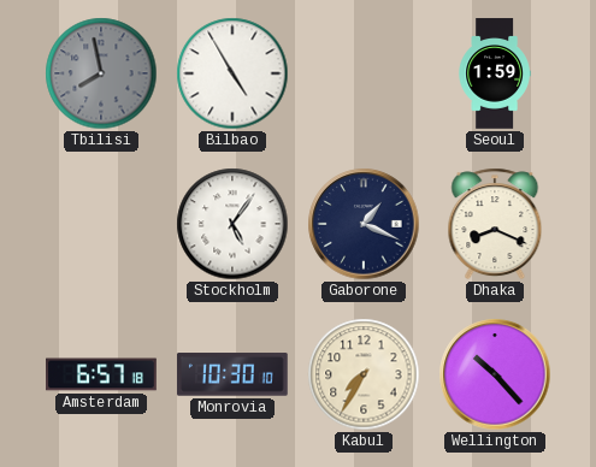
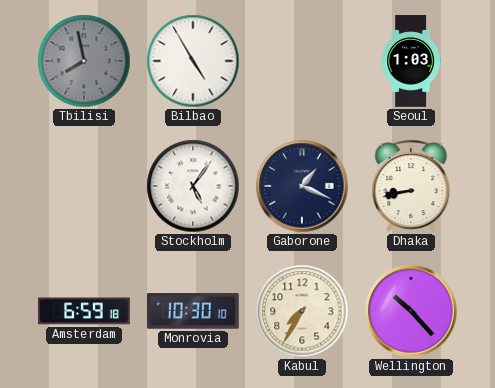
Seoul: 1:59 -> 1:03
Dhaka: 8:19 -> 8:43
Amsterdam: 6:57 -> 6:59
